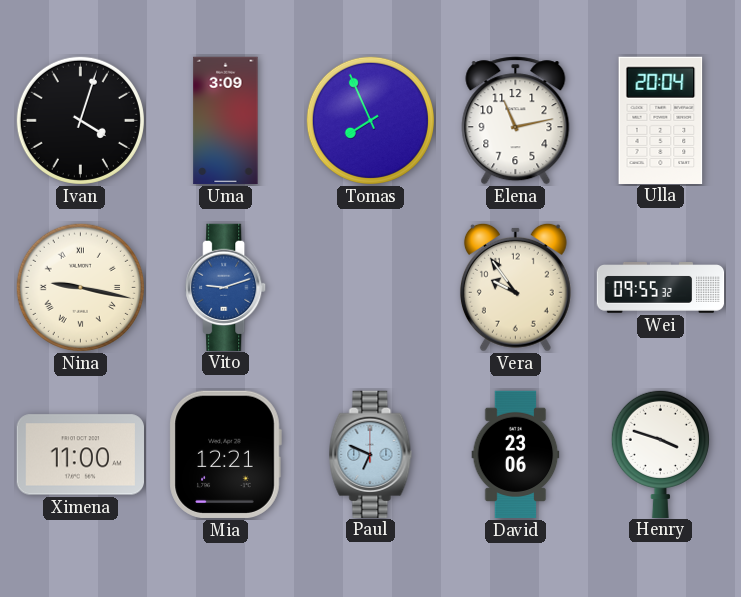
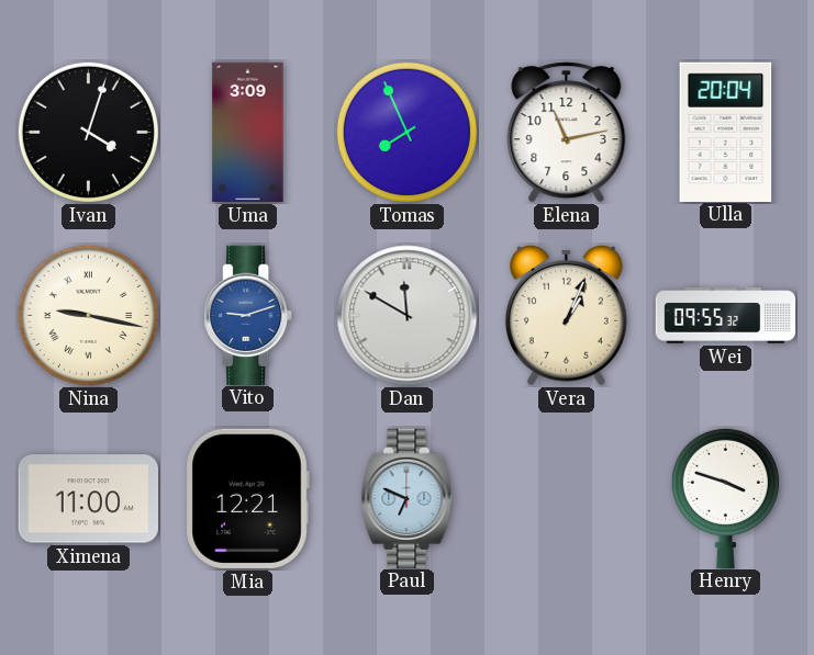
Dan: none -> 11:50
Vera: 9:54 -> 1:04
David: 23:06 -> none
